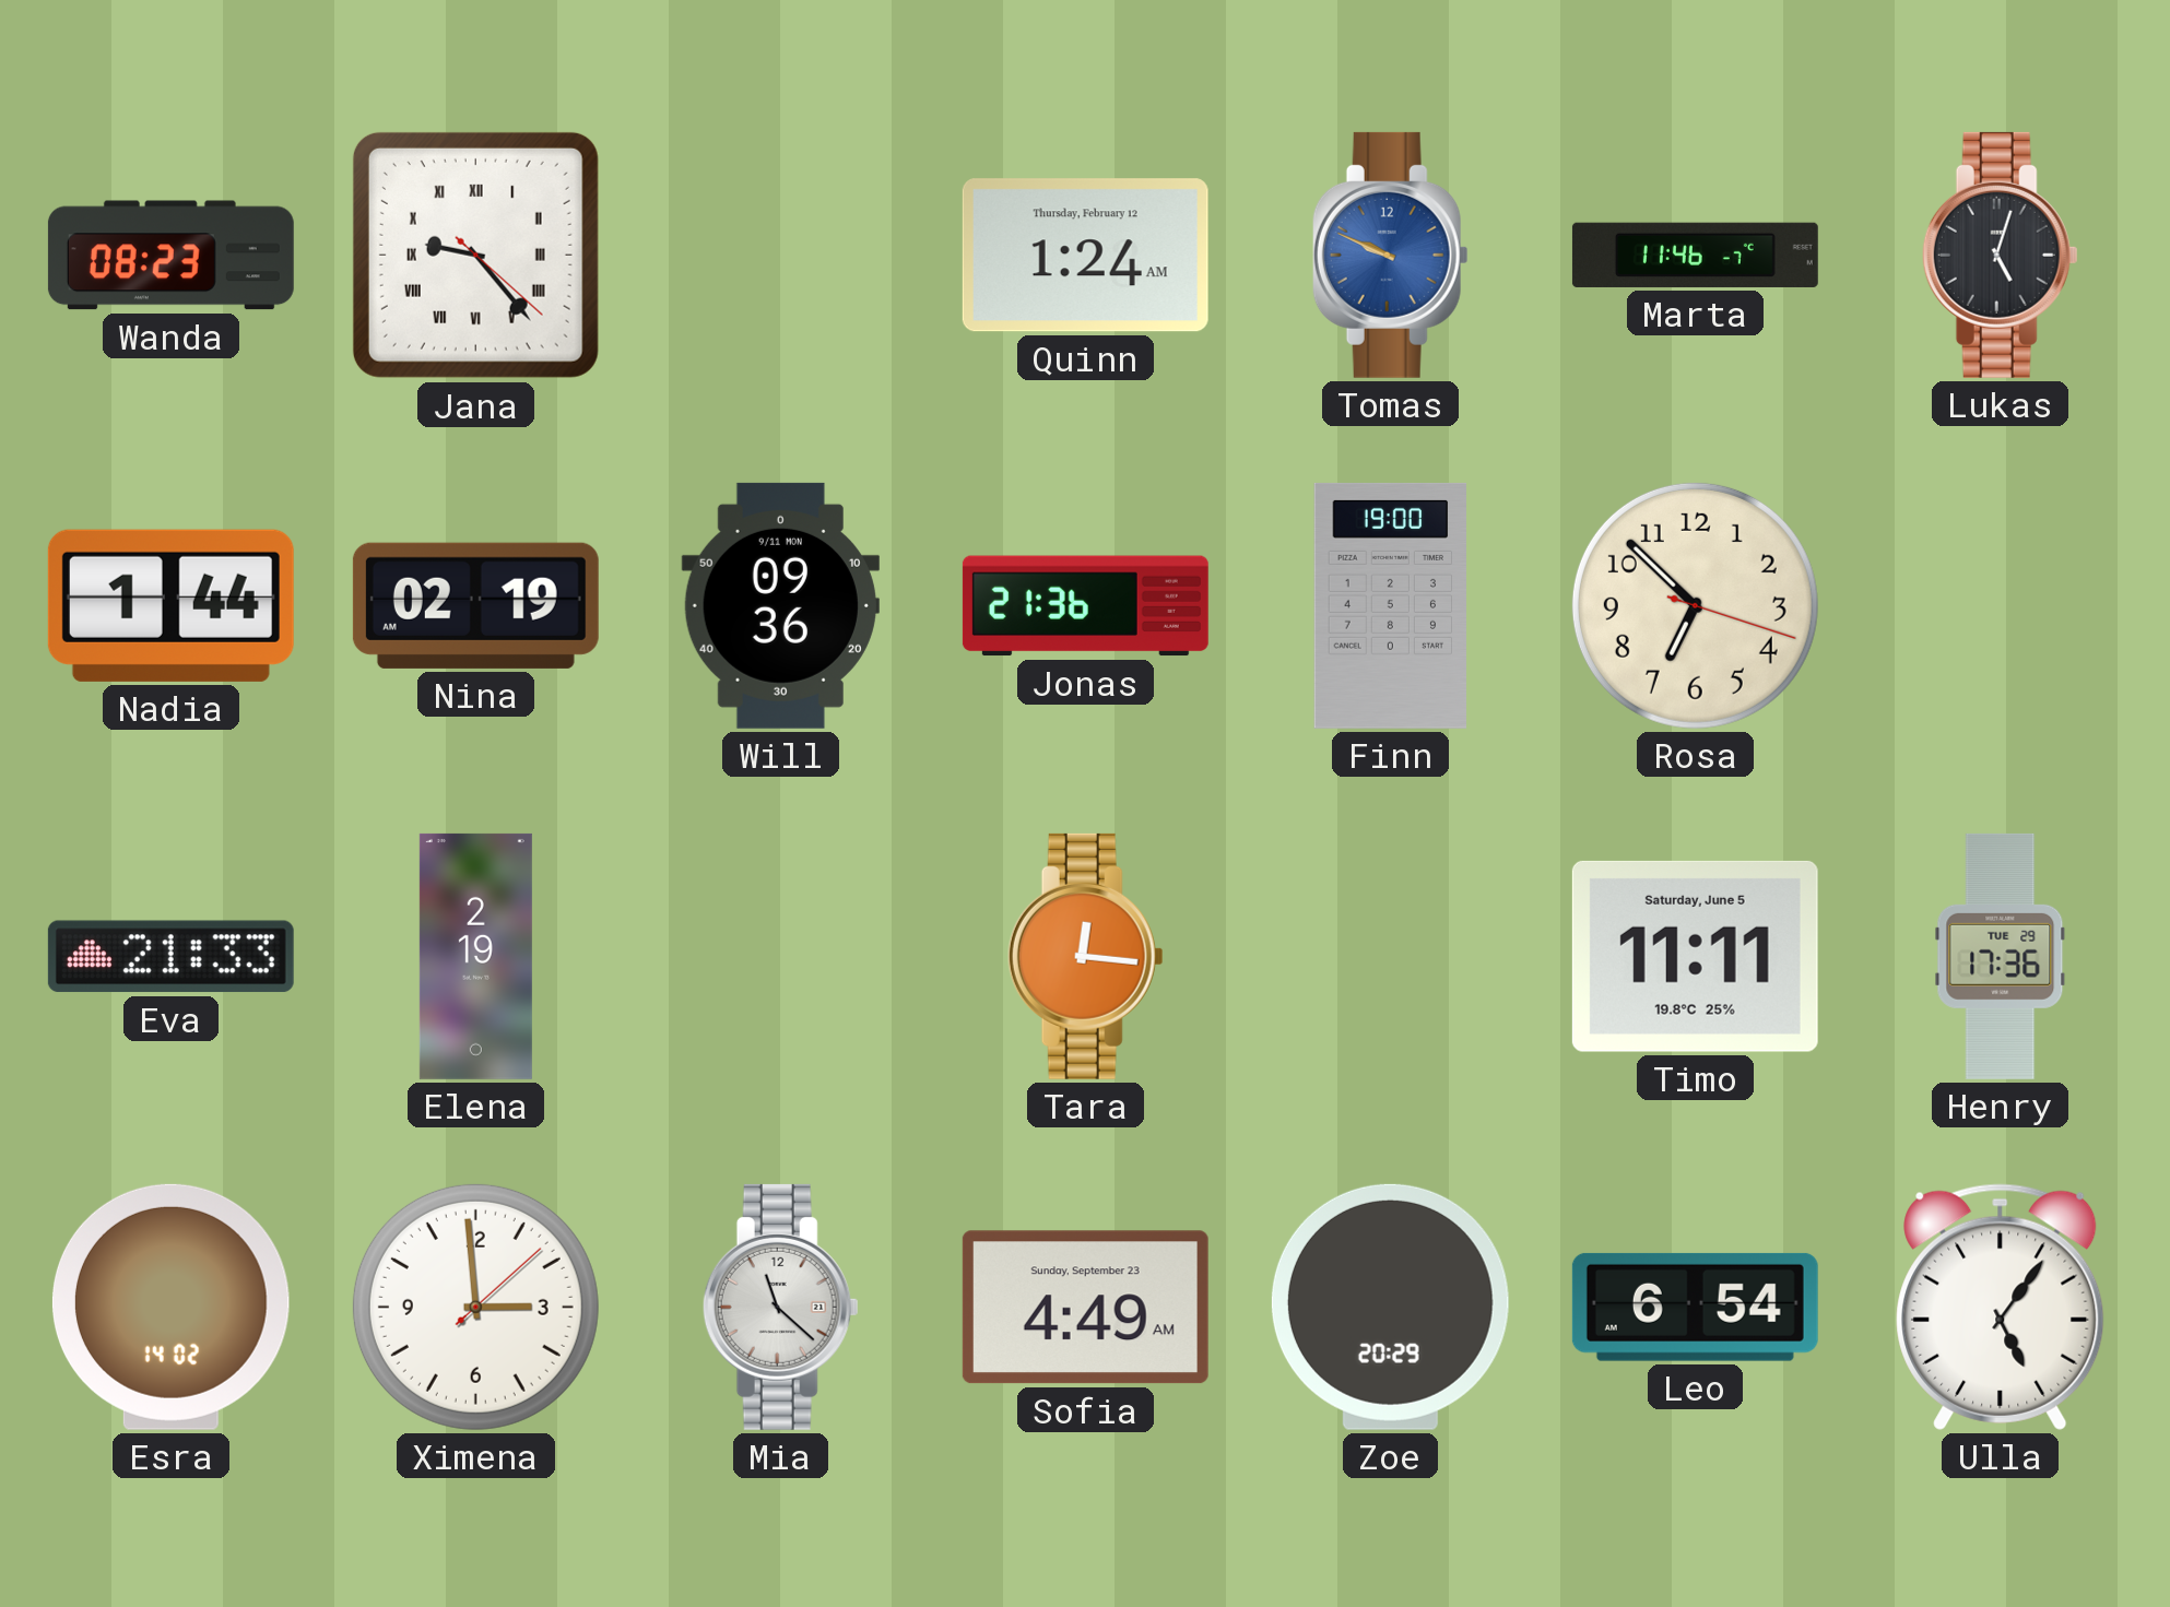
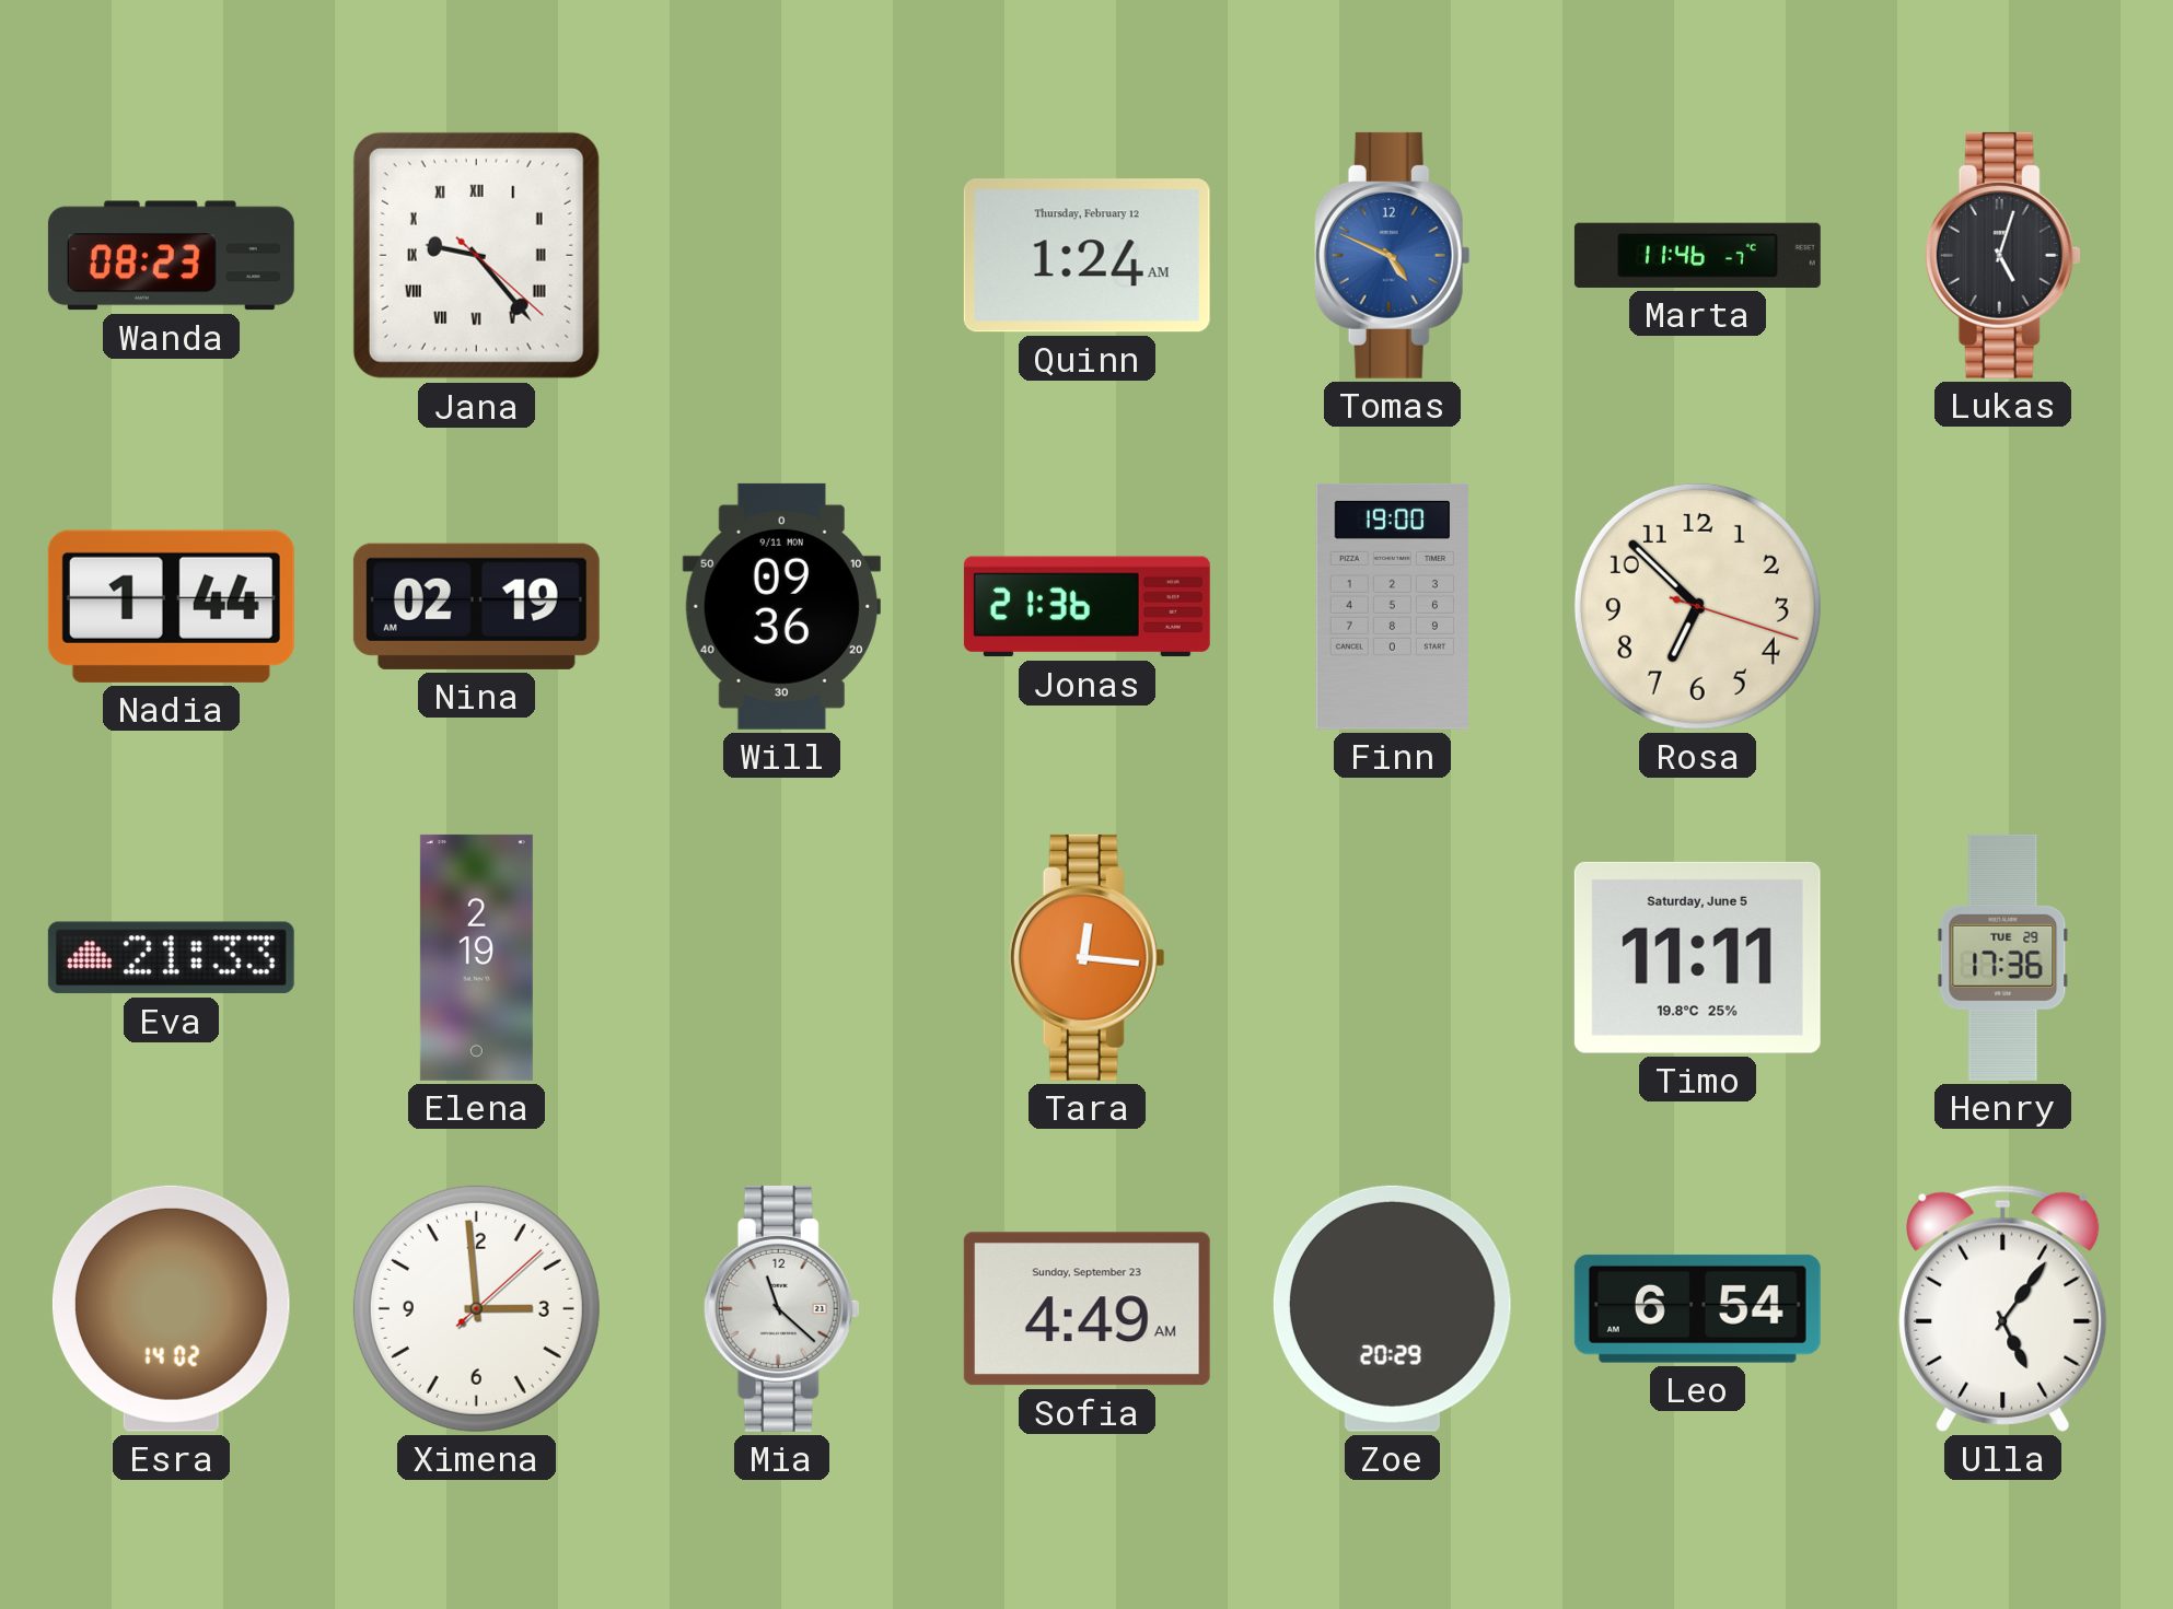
Tomas: 9:49 -> 4:49
